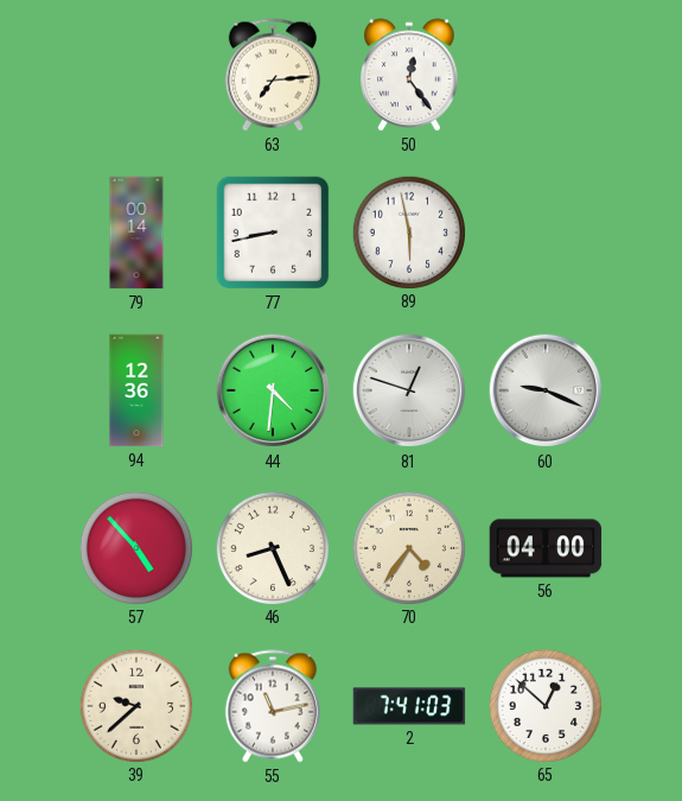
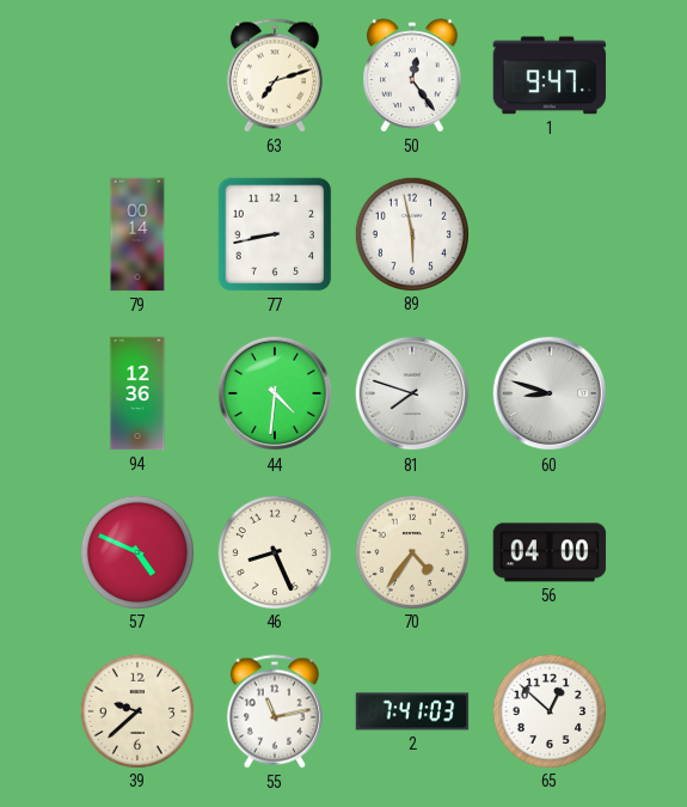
63: 7:14 -> 7:12
1: none -> 9:47
81: 12:48 -> 7:48
60: 9:19 -> 8:48
57: 4:53 -> 4:49
